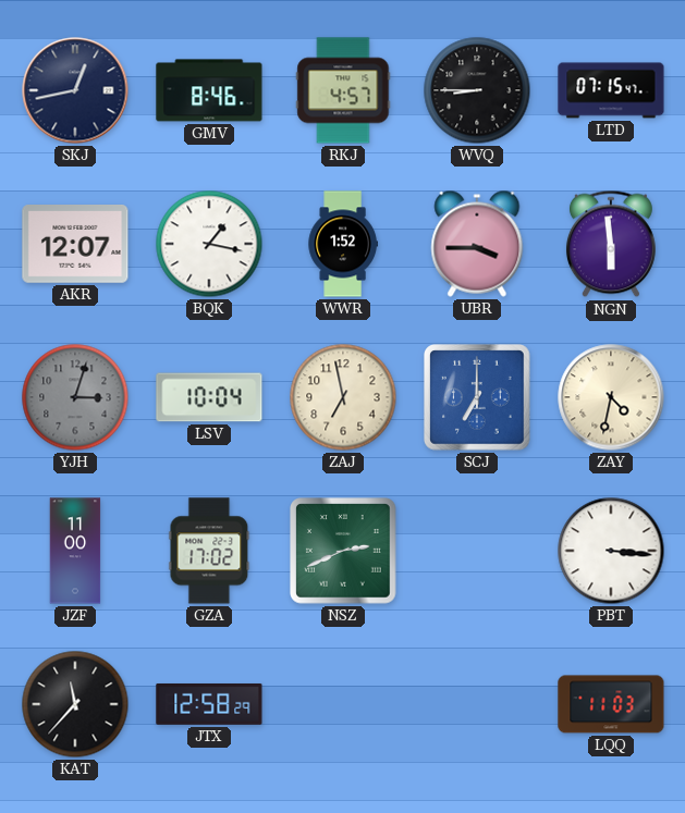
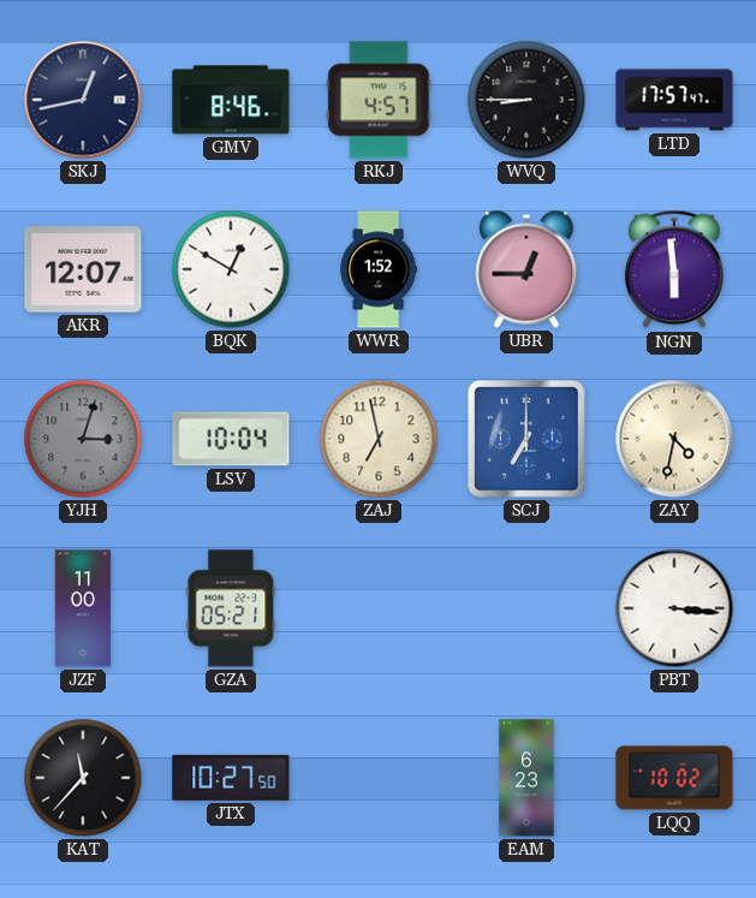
LTD: 07:15 -> 17:57
BQK: 1:17 -> 12:50
UBR: 3:45 -> 12:45
GZA: 17:02 -> 05:21
NSZ: 2:41 -> none
JTX: 12:58 -> 10:27
EAM: none -> 6:23
LQQ: 11:03 -> 10:02
